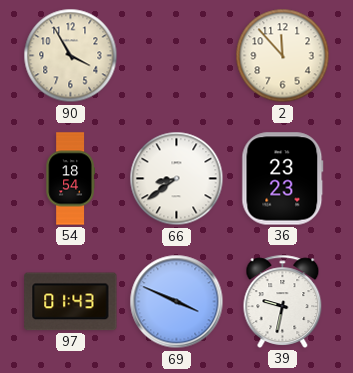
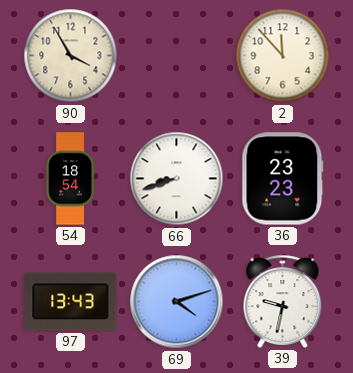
66: 8:39 -> 8:42
97: 01:43 -> 13:43
69: 3:49 -> 4:12
